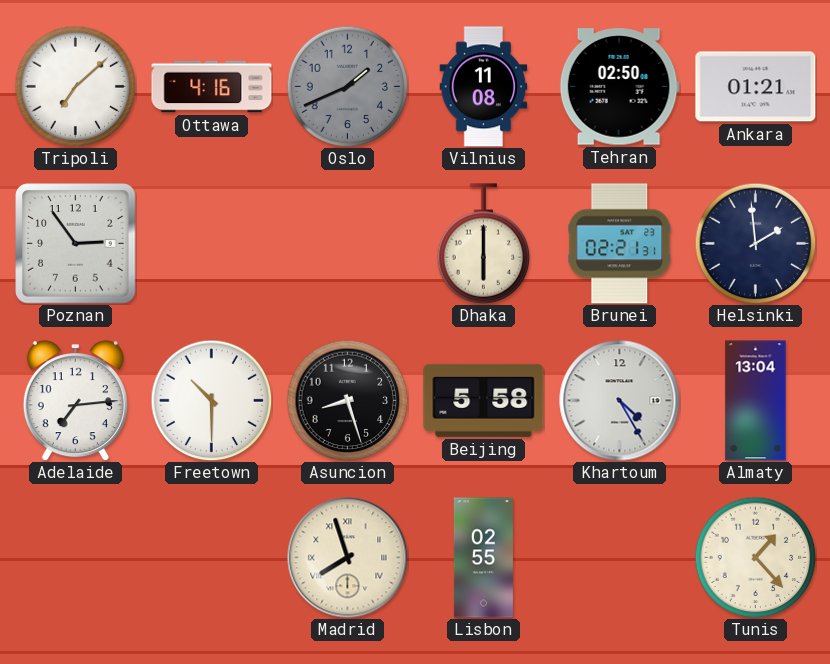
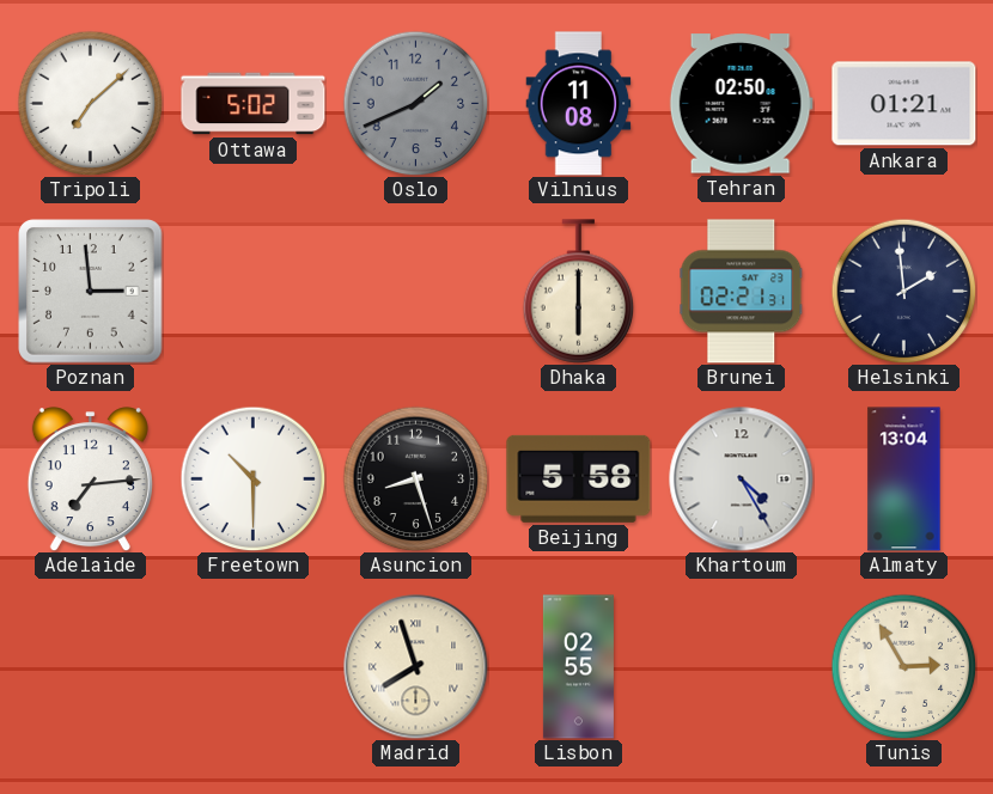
Ottawa: 4:16 -> 5:02
Poznan: 2:54 -> 2:59
Tunis: 1:23 -> 2:55
